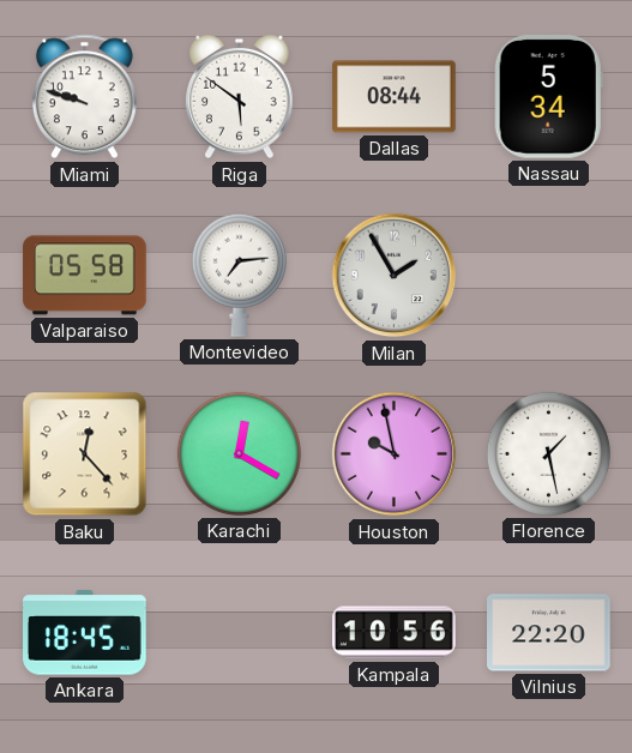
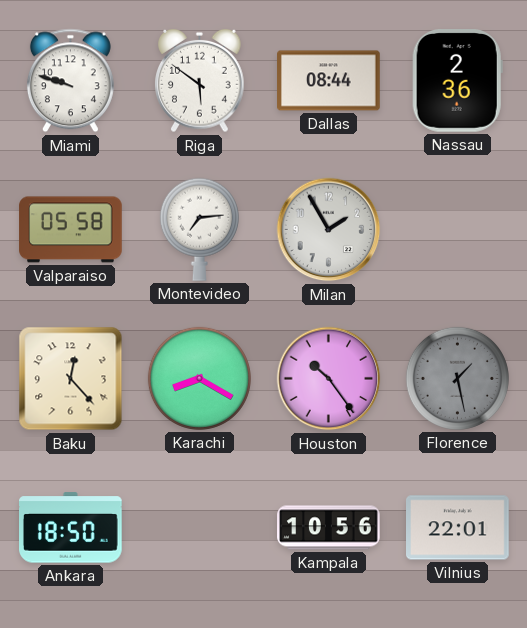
Nassau: 5:34 -> 2:36
Karachi: 12:20 -> 8:20
Houston: 9:58 -> 10:24
Florence dial: white -> grey
Ankara: 18:45 -> 18:50
Vilnius: 22:20 -> 22:01
